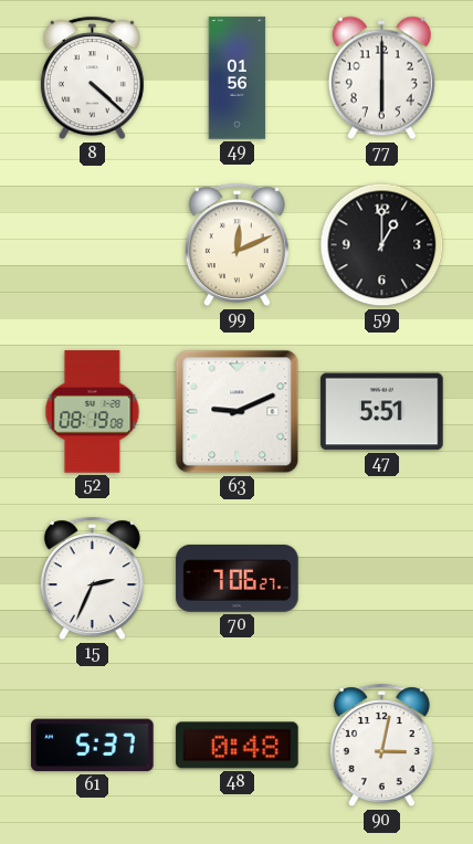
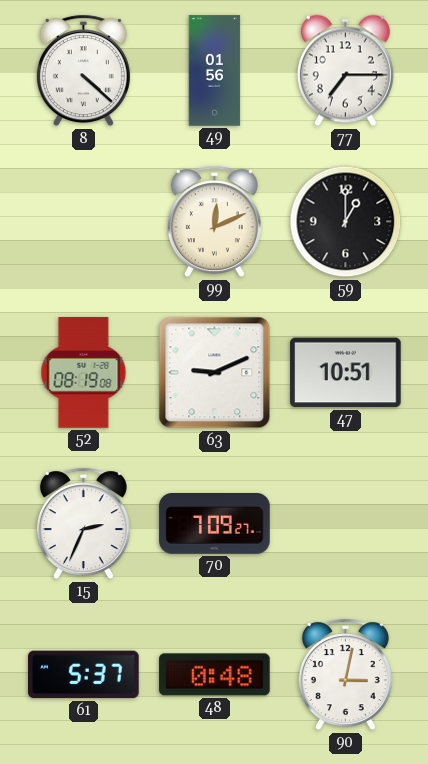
77: 6:00 -> 7:15
47: 5:51 -> 10:51
70: 7:06 -> 7:09
